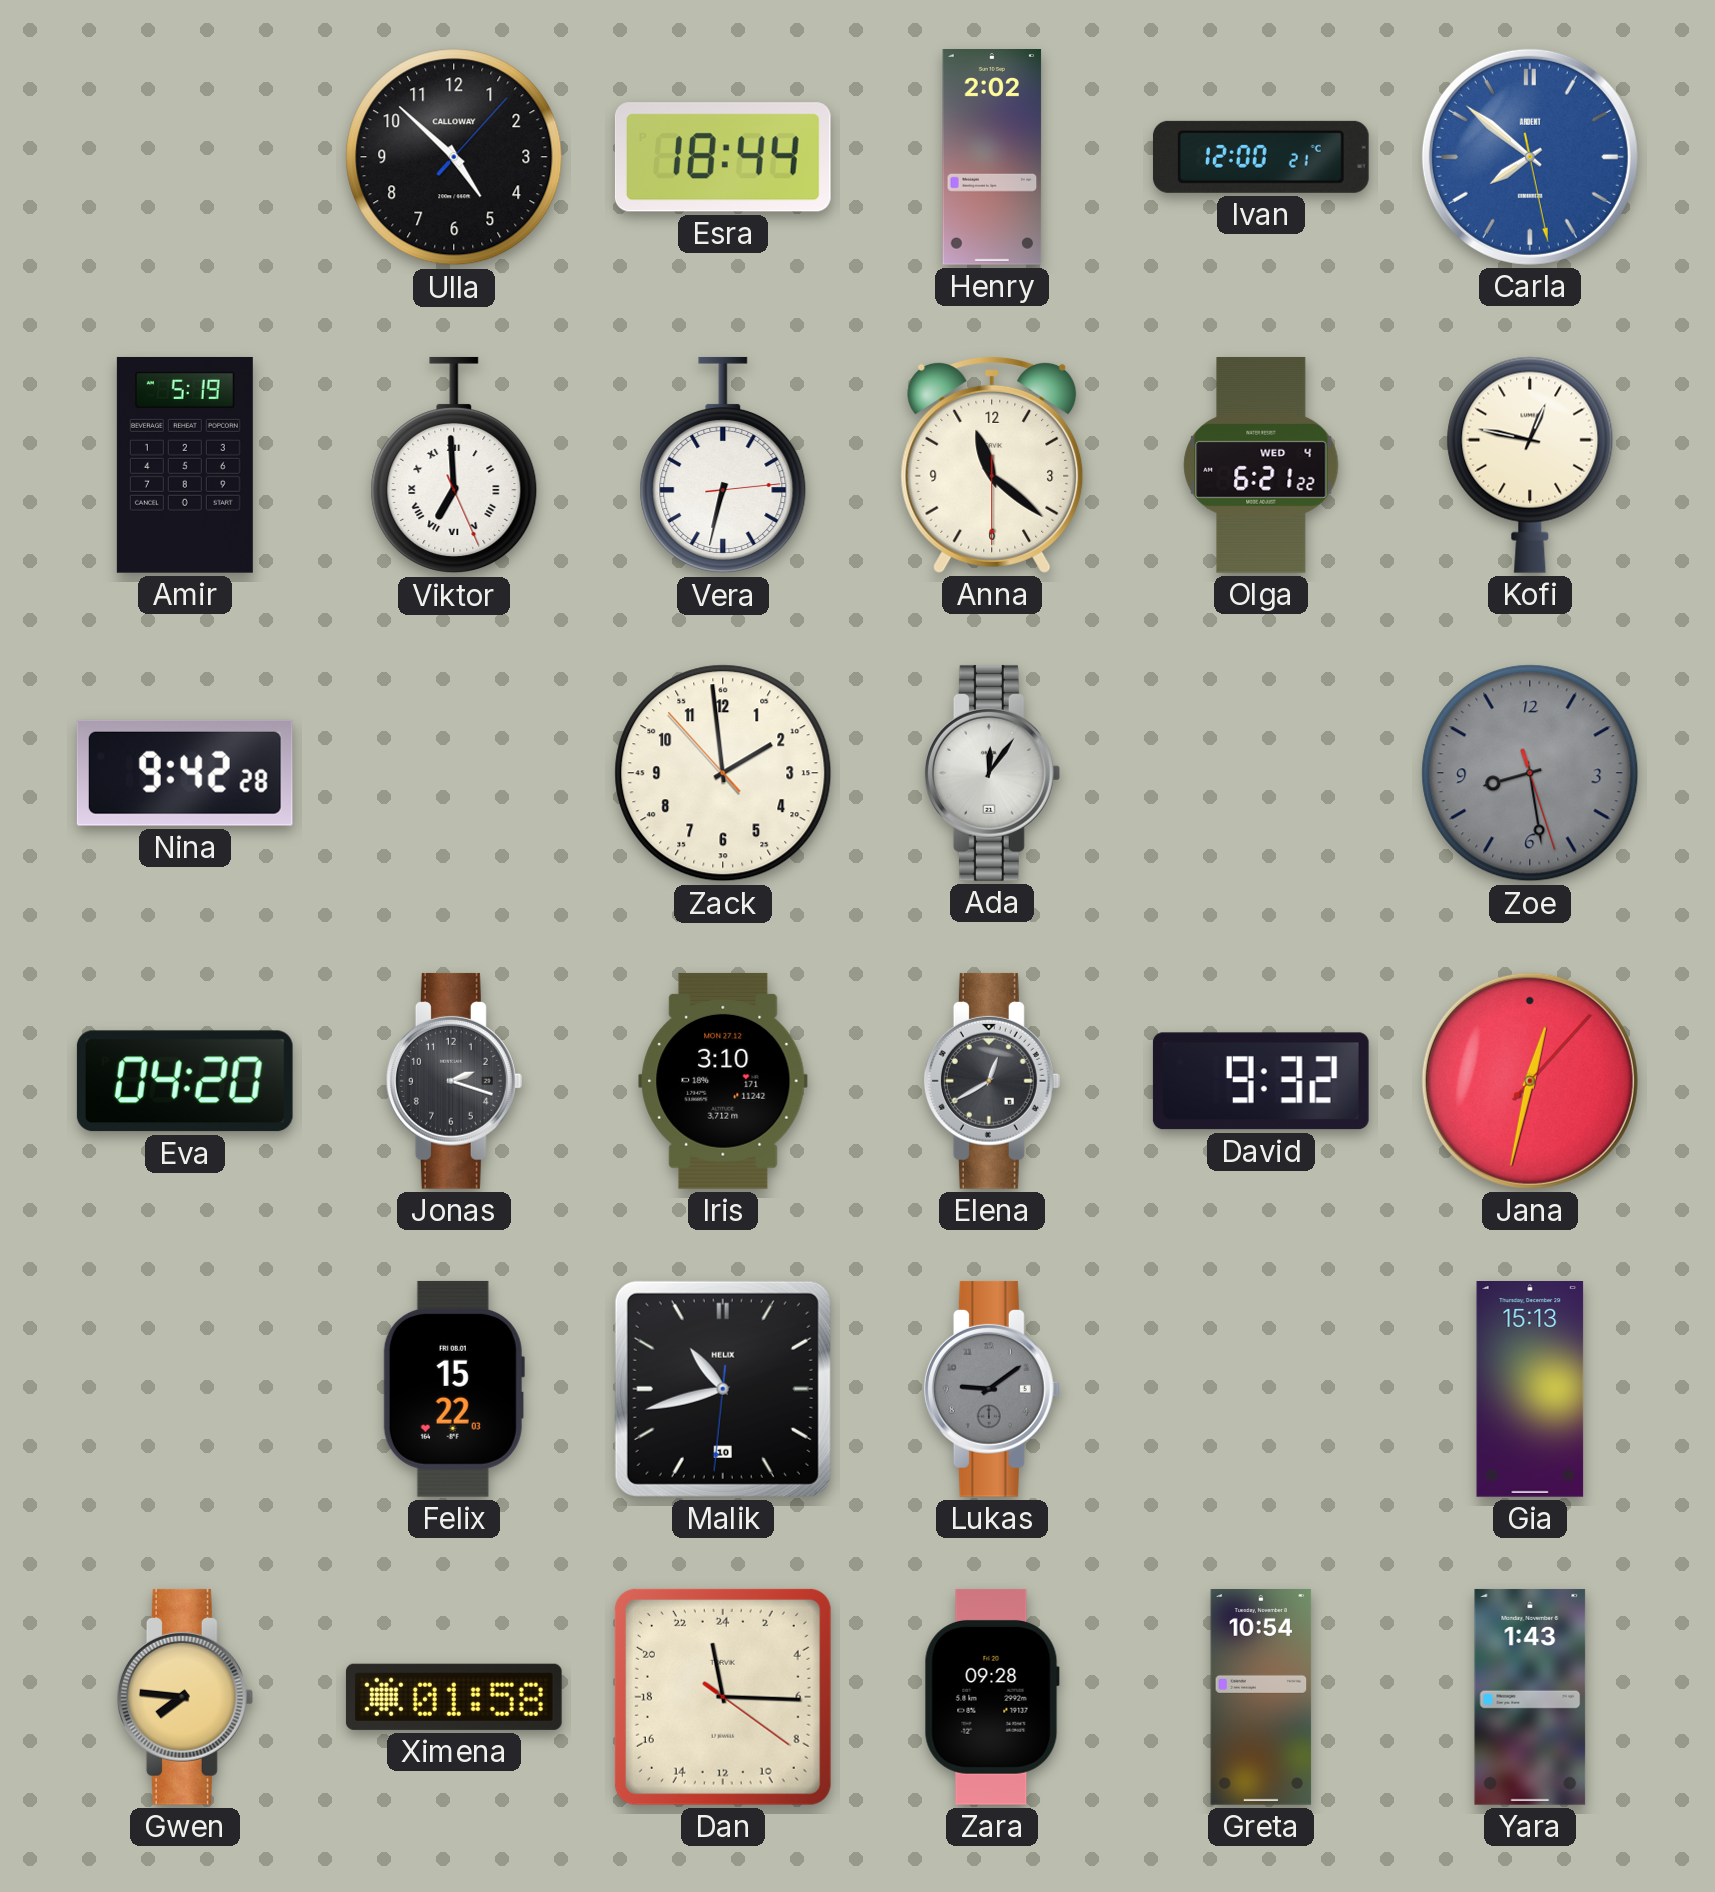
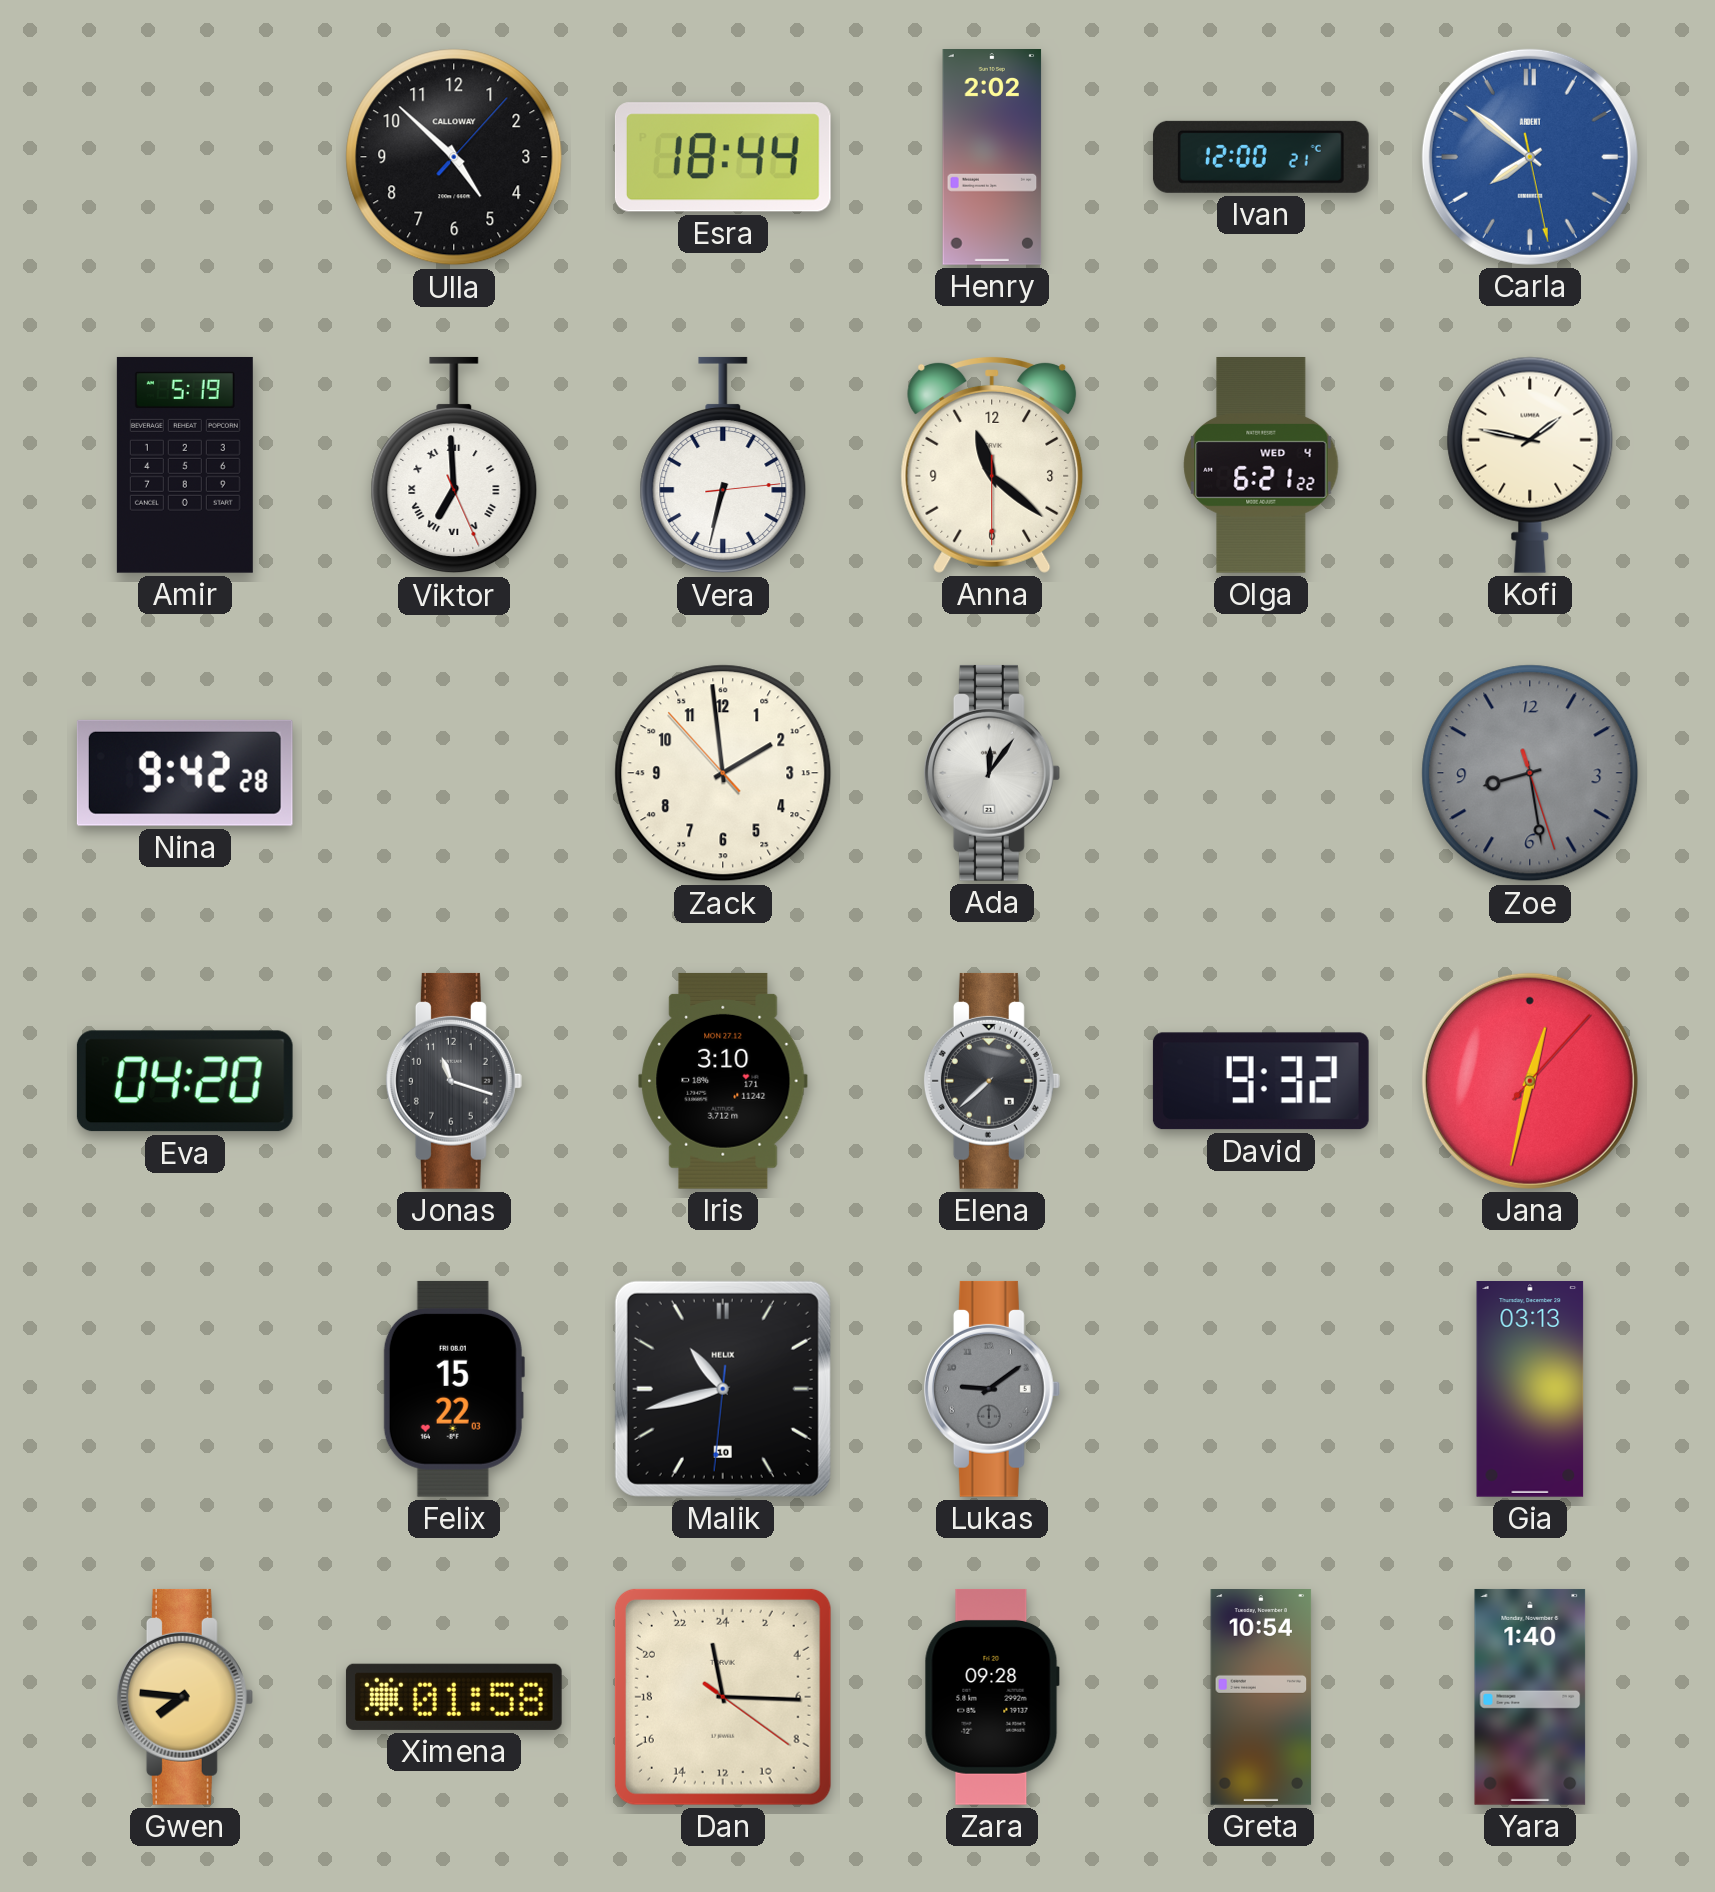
Kofi: 12:47 -> 1:47
Jonas: 2:18 -> 11:18
Elena: 12:40 -> 7:38
Gia: 15:13 -> 03:13
Yara: 1:43 -> 1:40
